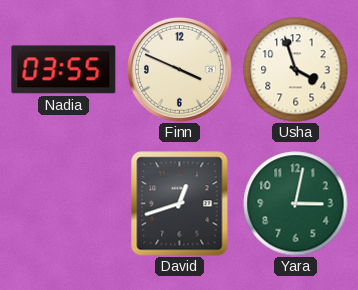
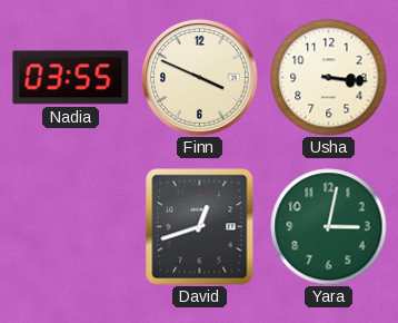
Usha: 3:57 -> 3:16
